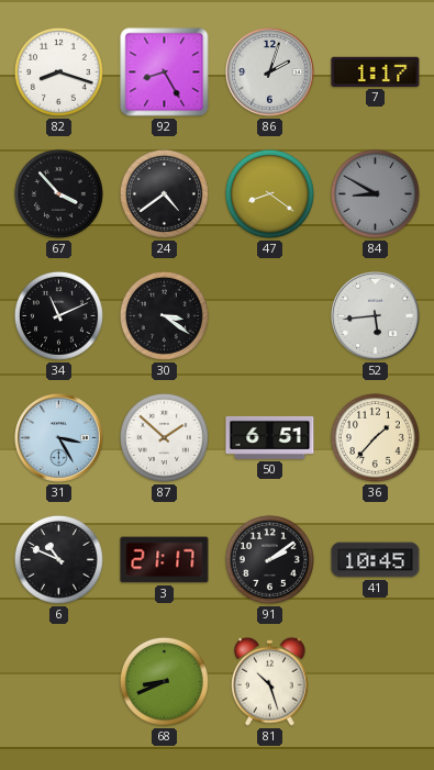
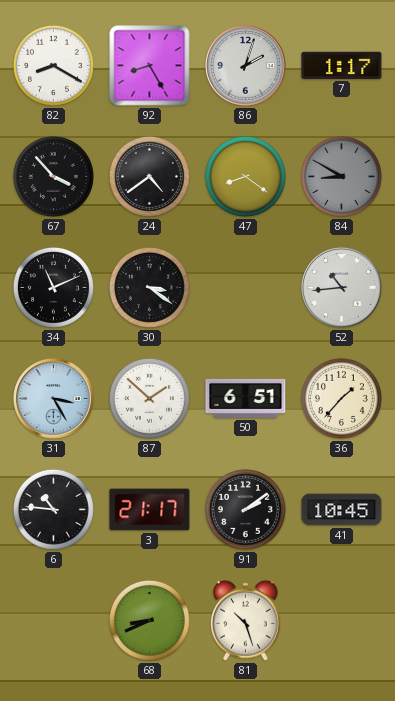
82: 8:18 -> 8:20
52: 5:44 -> 10:44
6: 10:49 -> 10:46
